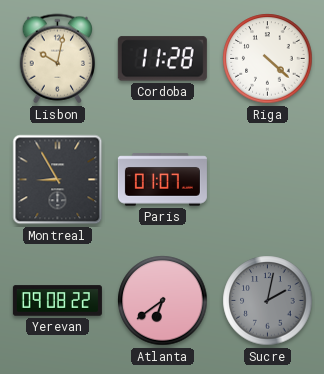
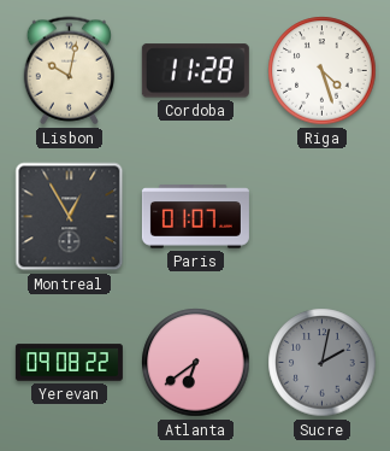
Riga: 4:22 -> 4:27
Montreal: 8:55 -> 12:55
